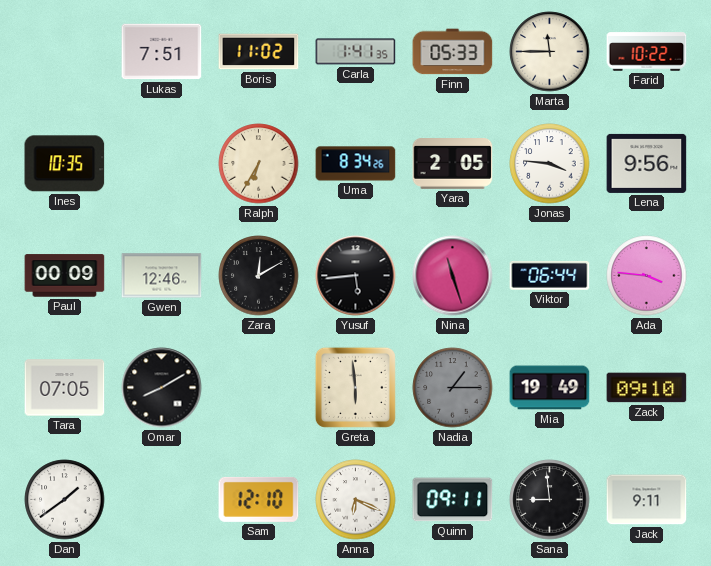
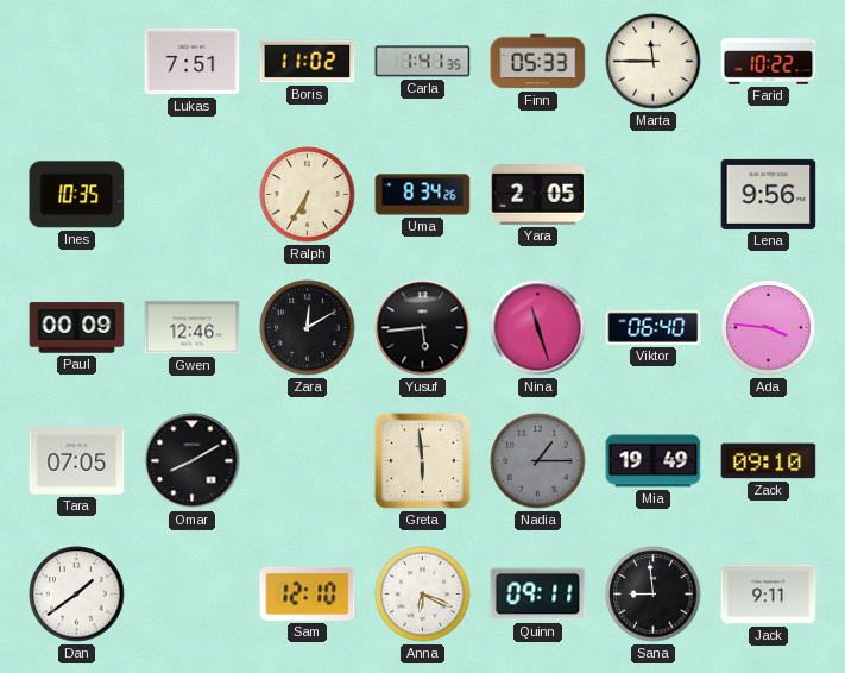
Jonas: 3:46 -> none
Viktor: 06:44 -> 06:40
